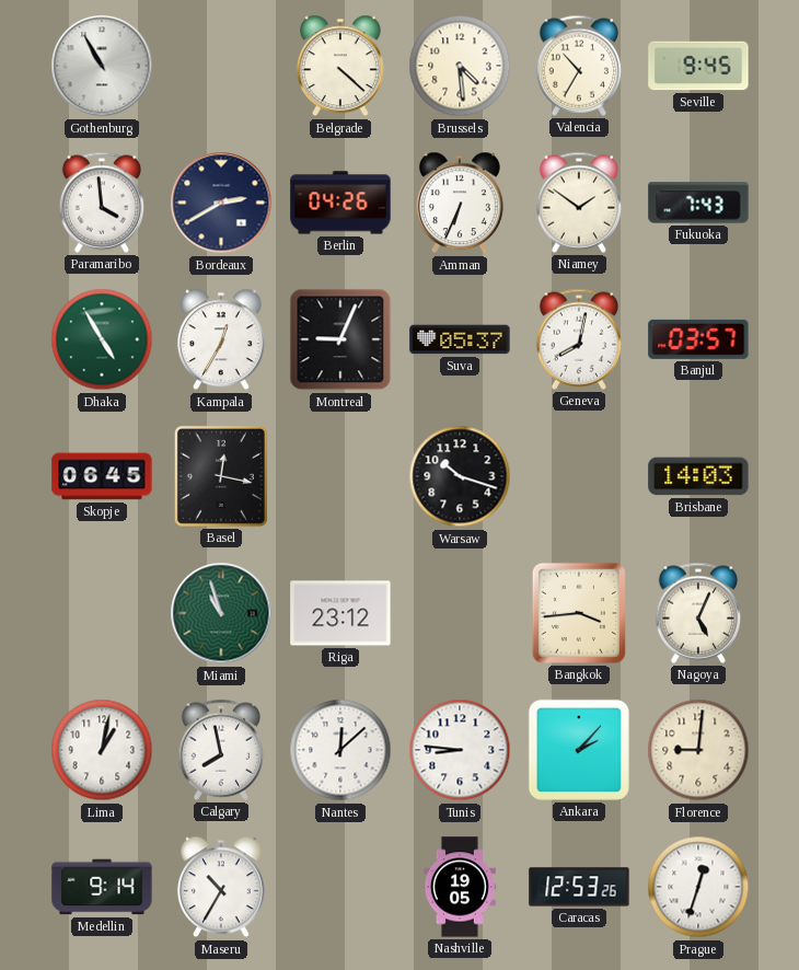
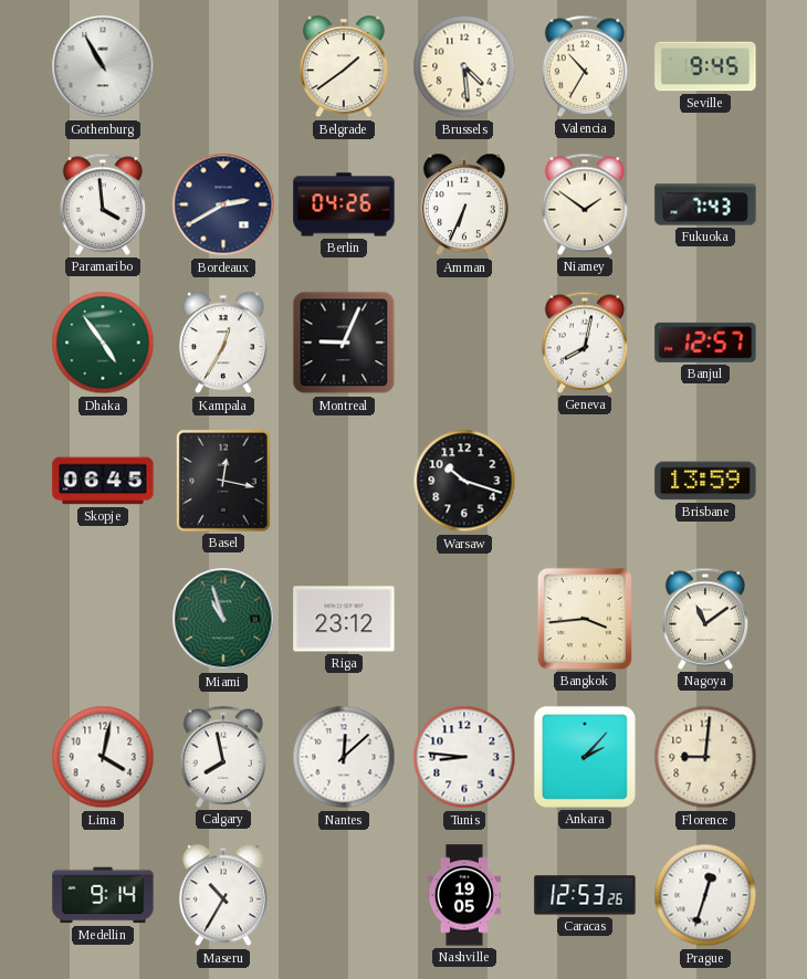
Belgrade: 4:22 -> 1:39
Dhaka: 4:55 -> 4:54
Suva: 05:37 -> none
Banjul: 03:57 -> 12:57
Brisbane: 14:03 -> 13:59
Nagoya: 5:04 -> 11:09
Lima: 1:02 -> 4:02
